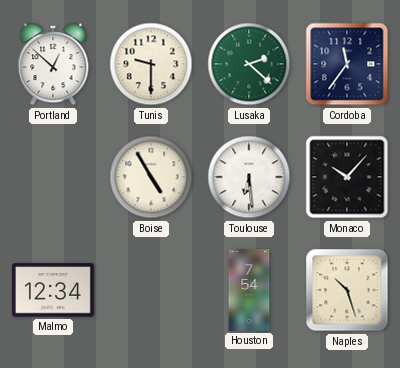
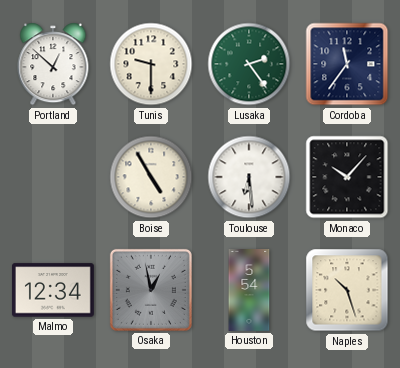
Lusaka: 2:22 -> 2:24
Osaka: none -> 12:58
Houston: 7:54 -> 5:54
